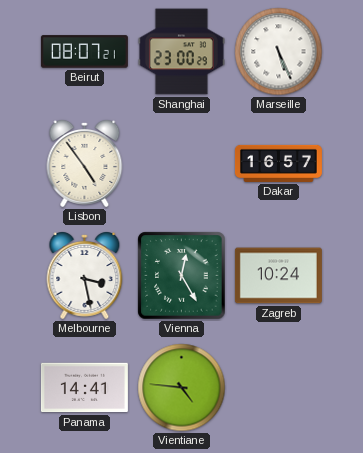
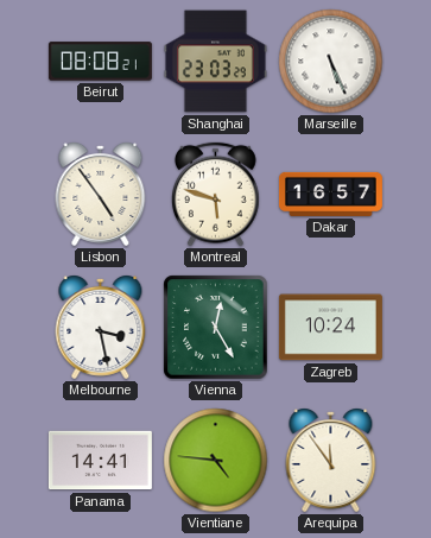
Beirut: 08:07 -> 08:08
Shanghai: 23:00 -> 23:03
Montreal: none -> 5:48
Arequipa: none -> 11:54
